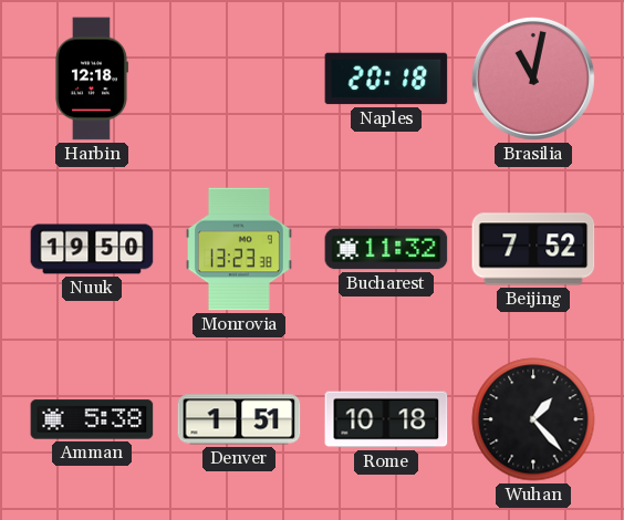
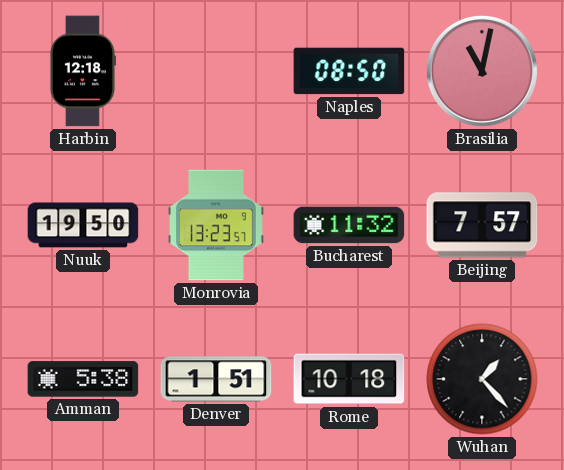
Naples: 20:18 -> 08:50
Monrovia: 13:23:38 -> 13:23:57
Beijing: 7:52 -> 7:57
